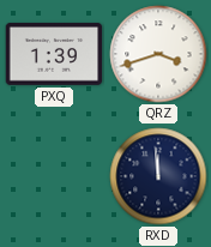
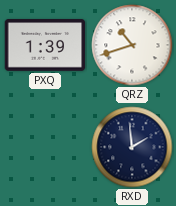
QRZ: 3:42 -> 10:42
RXD: 11:59 -> 1:59
